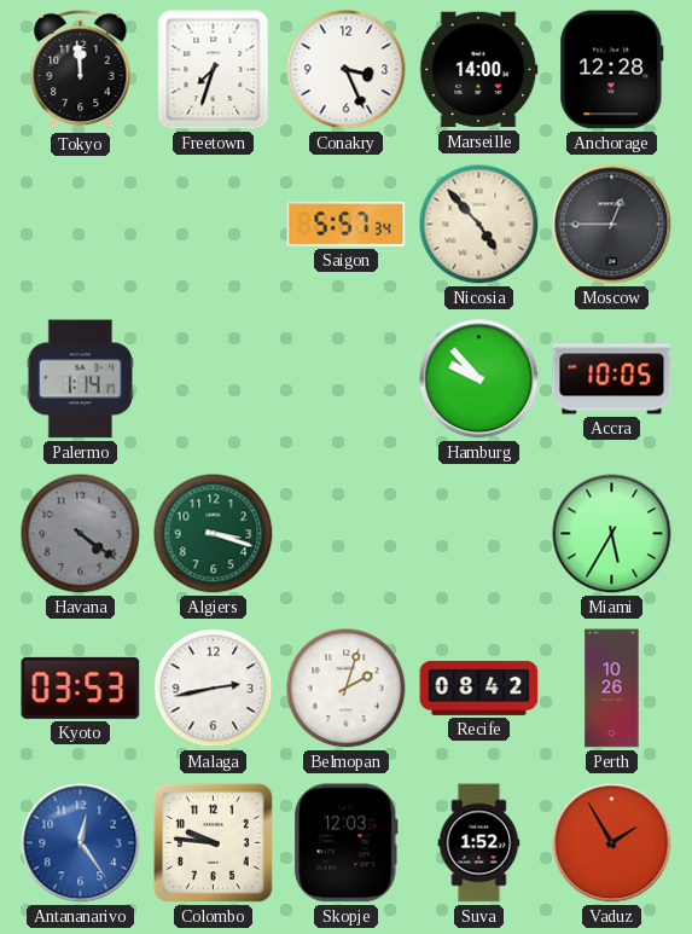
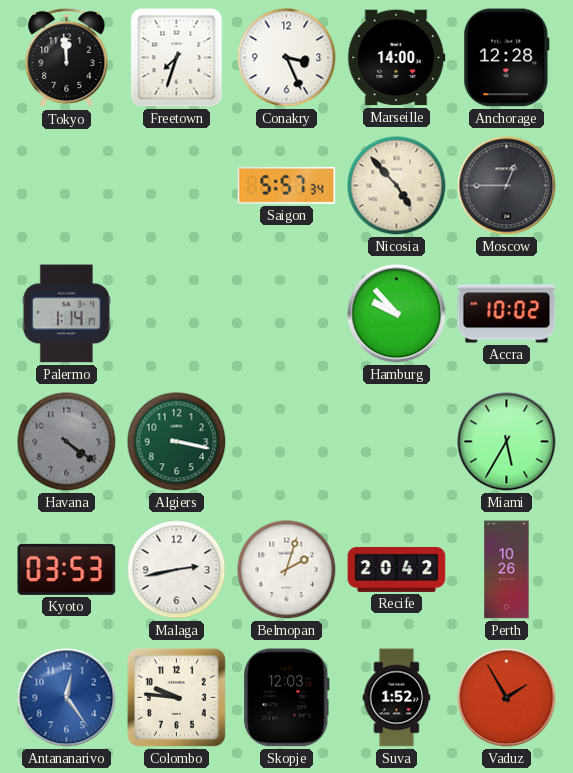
Accra: 10:05 -> 10:02
Algiers: 3:18 -> 3:17
Recife: 08:42 -> 20:42
